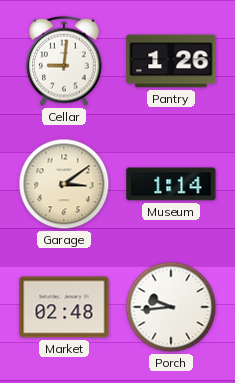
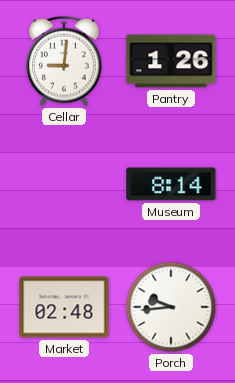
Garage: 3:09 -> none
Museum: 1:14 -> 8:14
